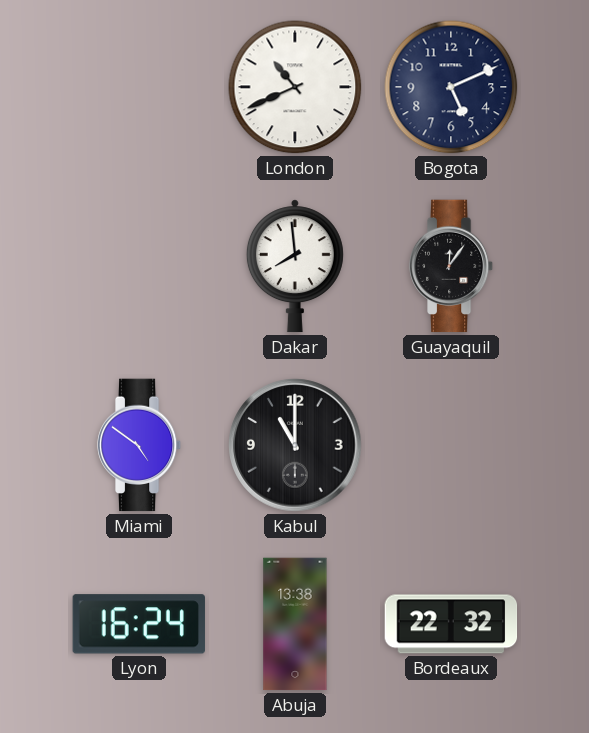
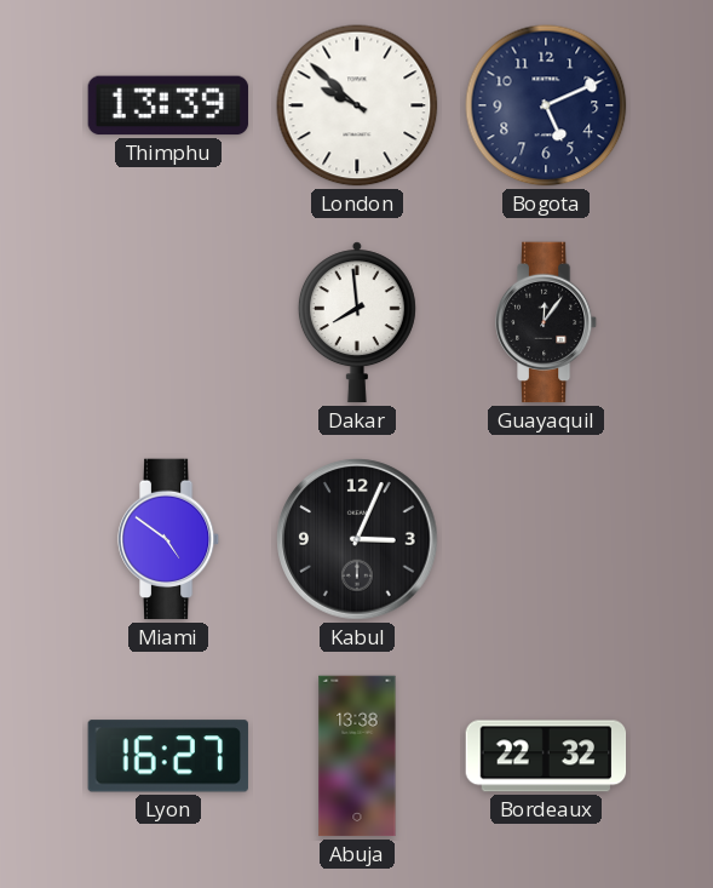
Thimphu: none -> 13:39
London: 10:41 -> 9:52
Kabul: 11:00 -> 3:04
Lyon: 16:24 -> 16:27
